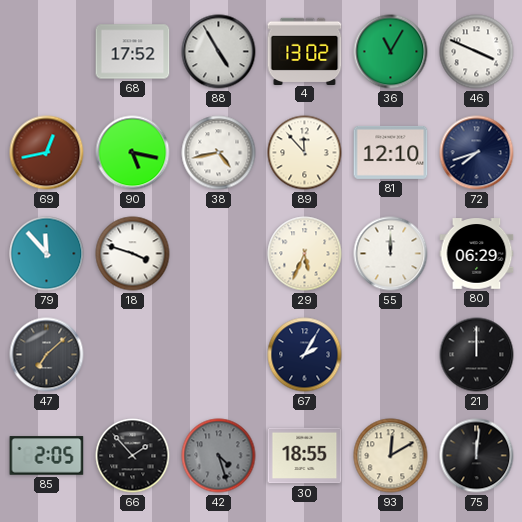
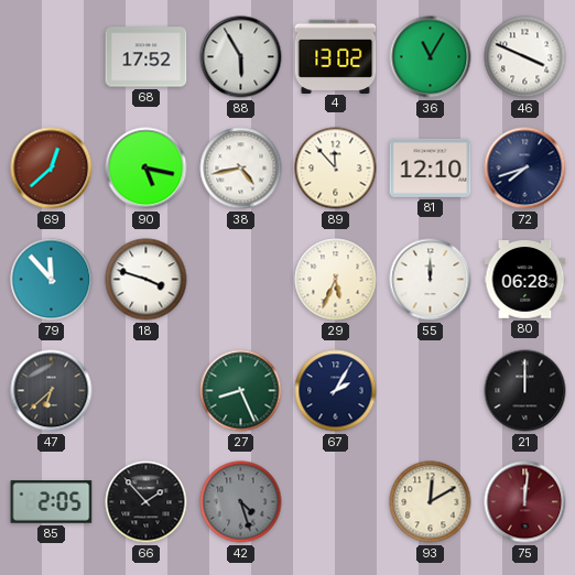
88: 4:55 -> 5:55
69: 12:43 -> 12:38
80: 06:29 -> 06:28
47: 7:08 -> 6:38
27: none -> 8:26
30: 18:55 -> none
75 dial: black -> burgundy
